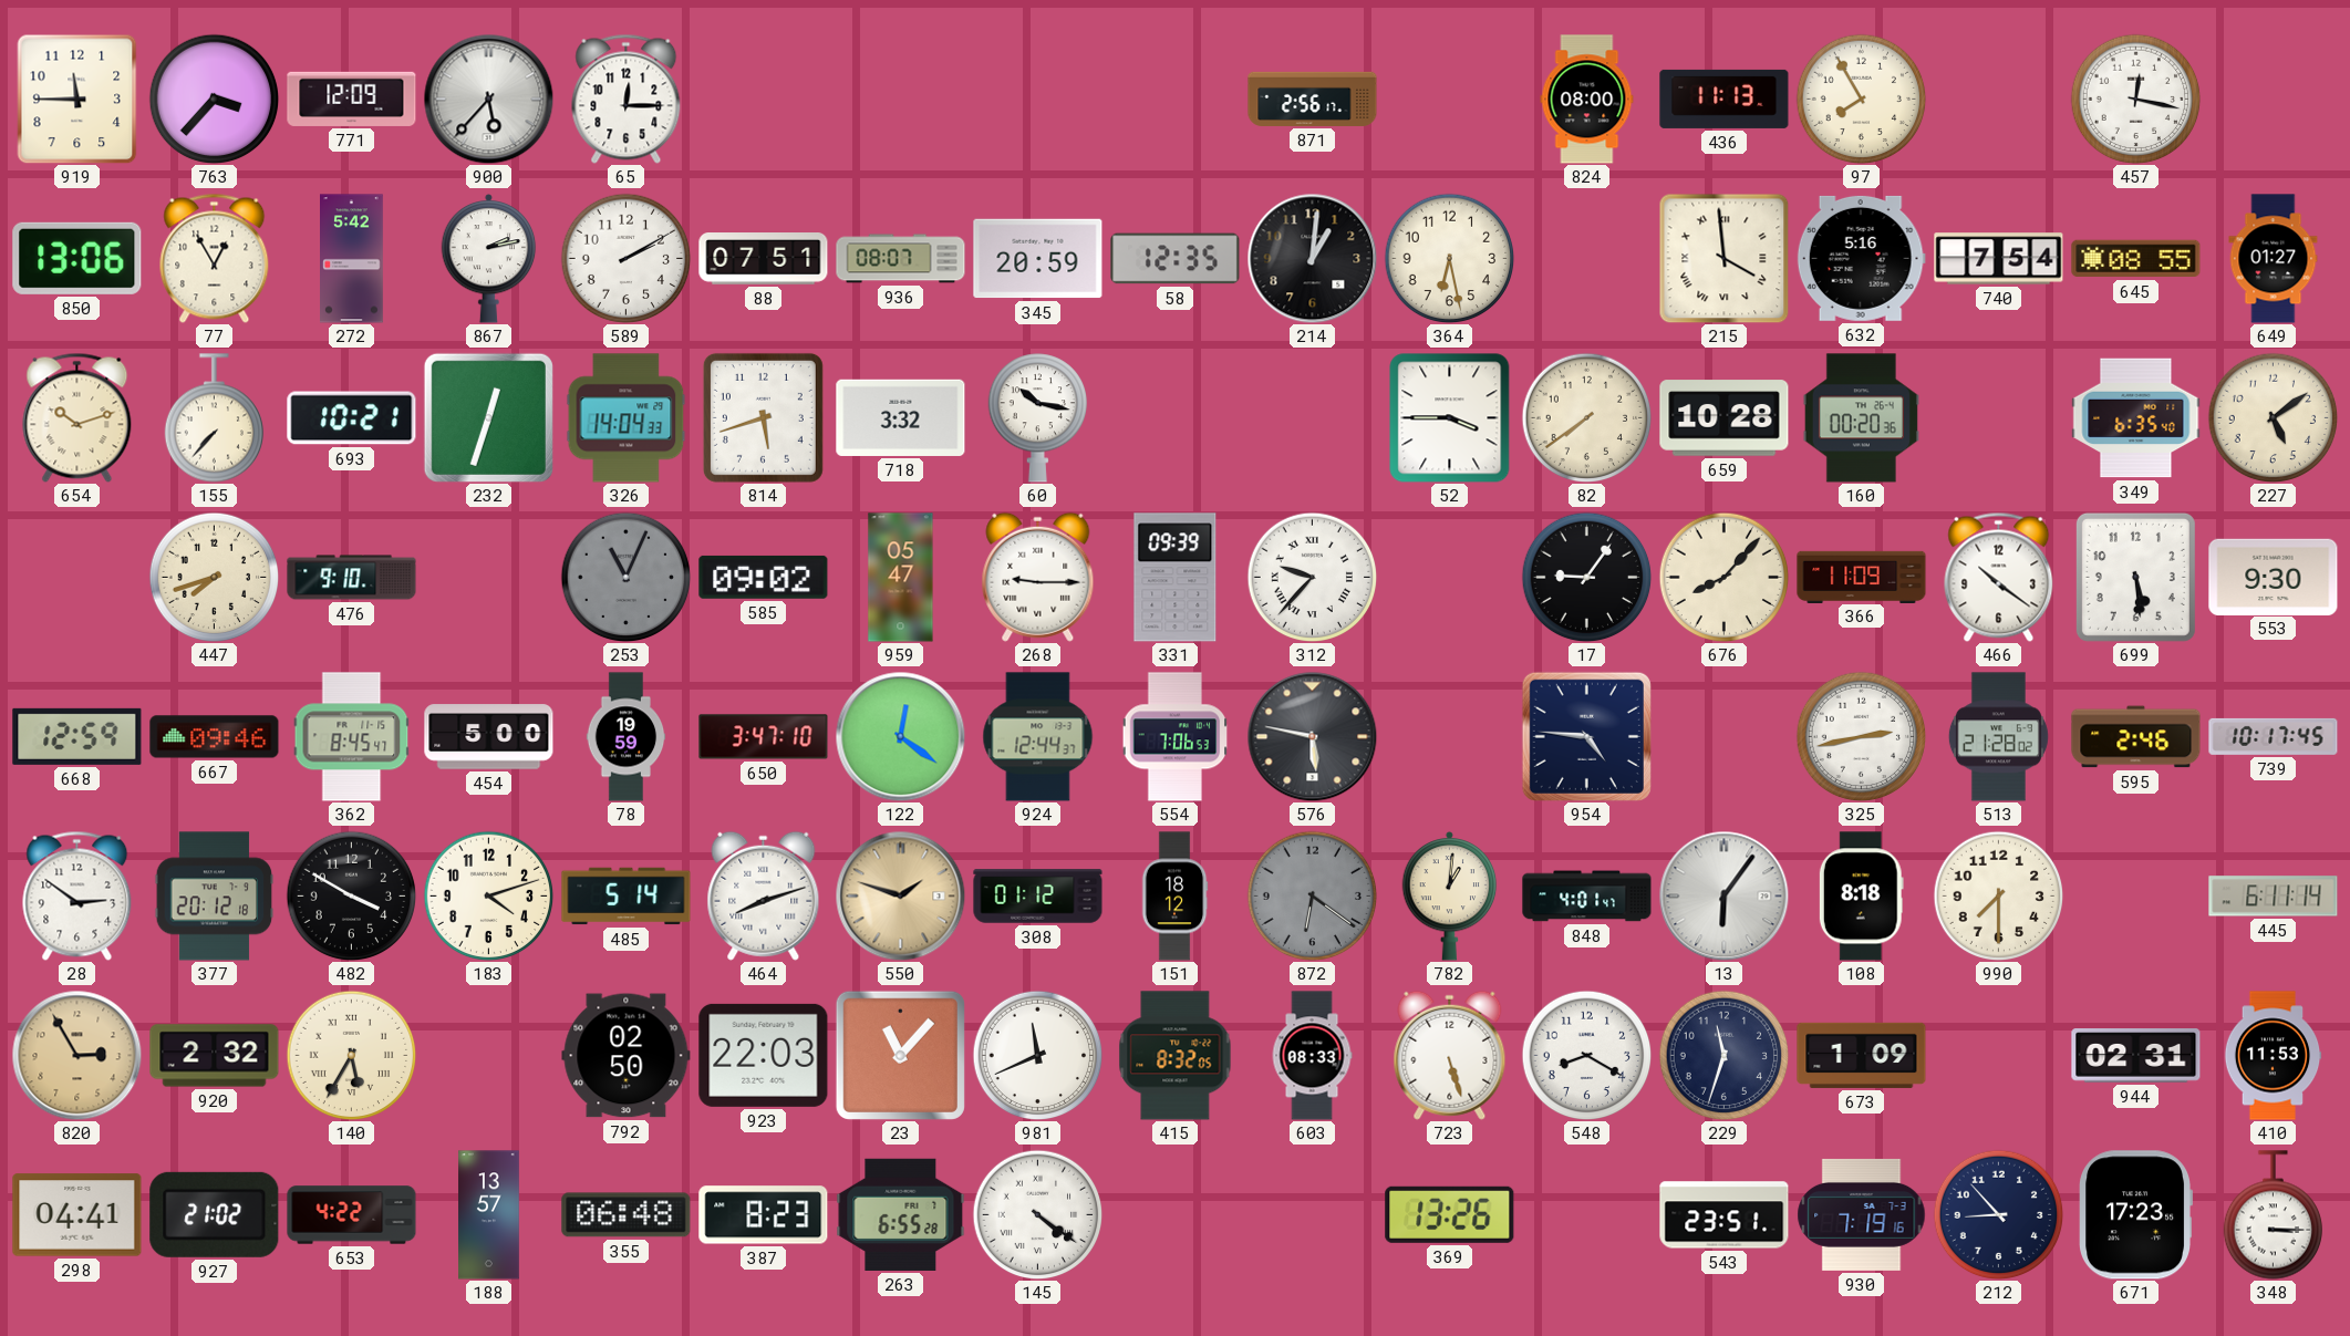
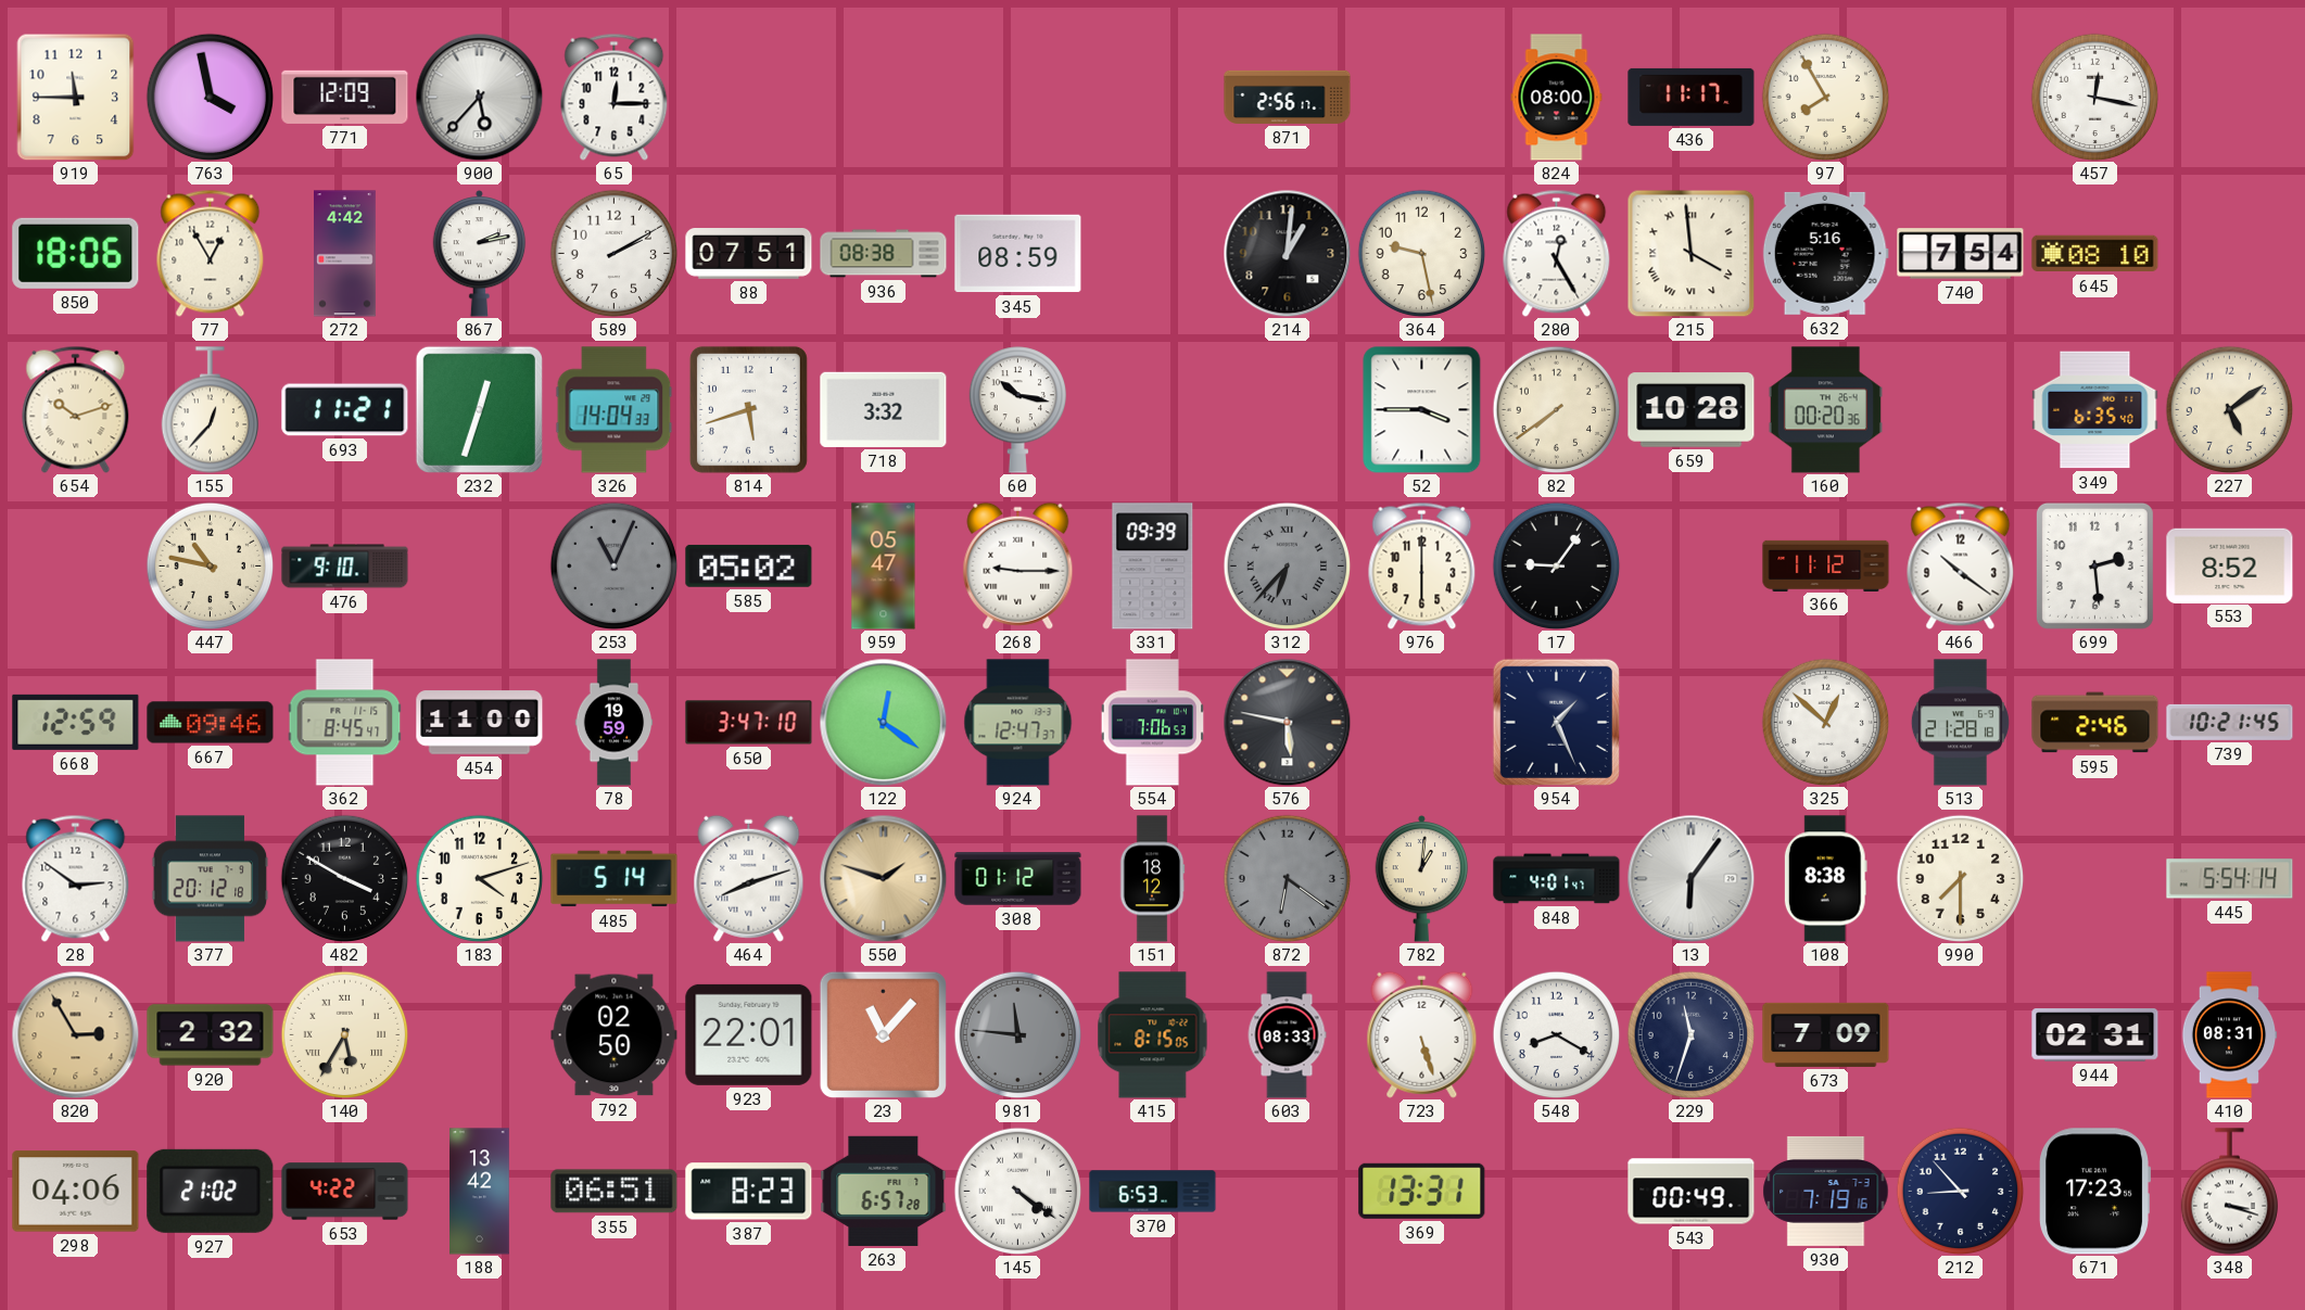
763: 3:37 -> 3:58
436: 11:13 -> 11:17
850: 13:06 -> 18:06
272: 5:42 -> 4:42
936: 08:07 -> 08:38
345: 20:59 -> 08:59
58: 12:35 -> none
364: 6:28 -> 9:28
280: none -> 12:25
645: 08:55 -> 08:10
649: 01:27 -> none
155: 7:37 -> 12:37
693: 10:21 -> 11:21
447: 7:42 -> 10:47
585: 09:02 -> 05:02
312: 9:37 -> 6:37
312 dial: white -> grey
976: none -> 6:00
676: 8:07 -> none
366: 11:09 -> 11:12
699: 5:29 -> 2:29
553: 9:30 -> 8:52
454: 5:00 -> 11:00
924: 12:44 -> 12:47
954: 4:46 -> 1:26
325: 2:43 -> 12:52
513: 21:28:02 -> 21:28:18
739: 10:17 -> 10:21
108: 8:18 -> 8:38
445: 6:11 -> 5:54
923: 22:03 -> 22:01
981: 11:41 -> 11:46
981 dial: white -> grey
415: 8:32 -> 8:15
673: 1:09 -> 7:09
410: 11:53 -> 08:31
298: 04:41 -> 04:06
188: 13:57 -> 13:42
355: 06:48 -> 06:51
263: 6:55 -> 6:57
370: none -> 6:53
369: 13:26 -> 13:31
543: 23:51 -> 00:49
348: 3:15 -> 3:18
